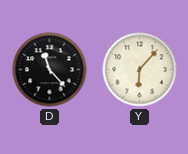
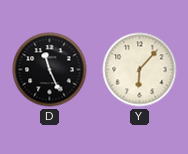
D: 11:23 -> 11:26
